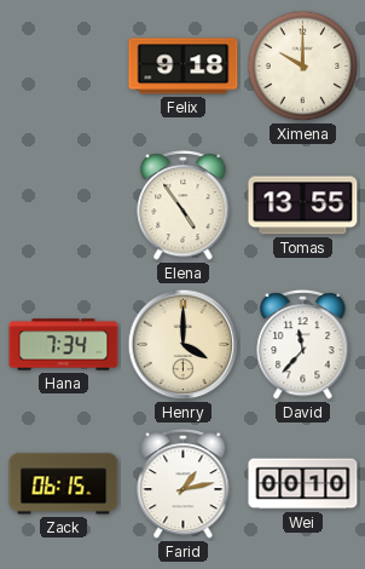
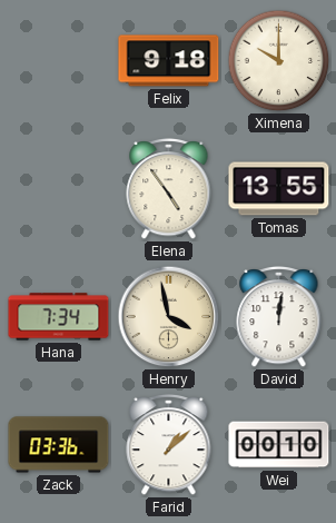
Henry: 4:00 -> 3:58
David: 11:37 -> 12:01
Zack: 06:15 -> 03:36
Farid: 1:13 -> 1:08
